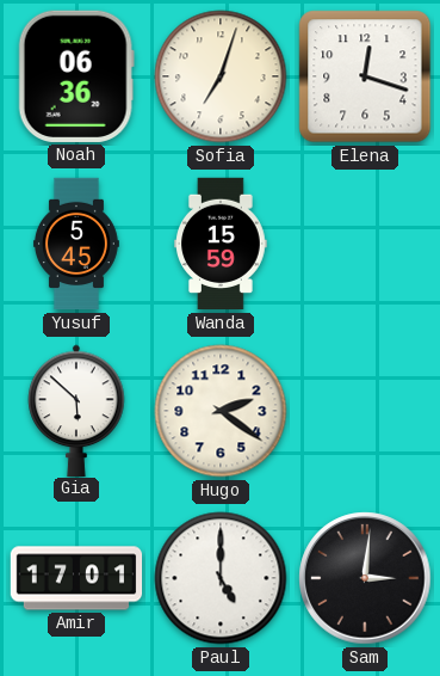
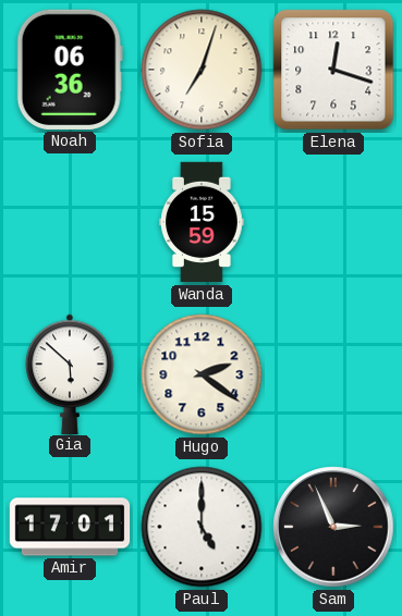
Yusuf: 5:45 -> none
Sam: 3:01 -> 2:56
